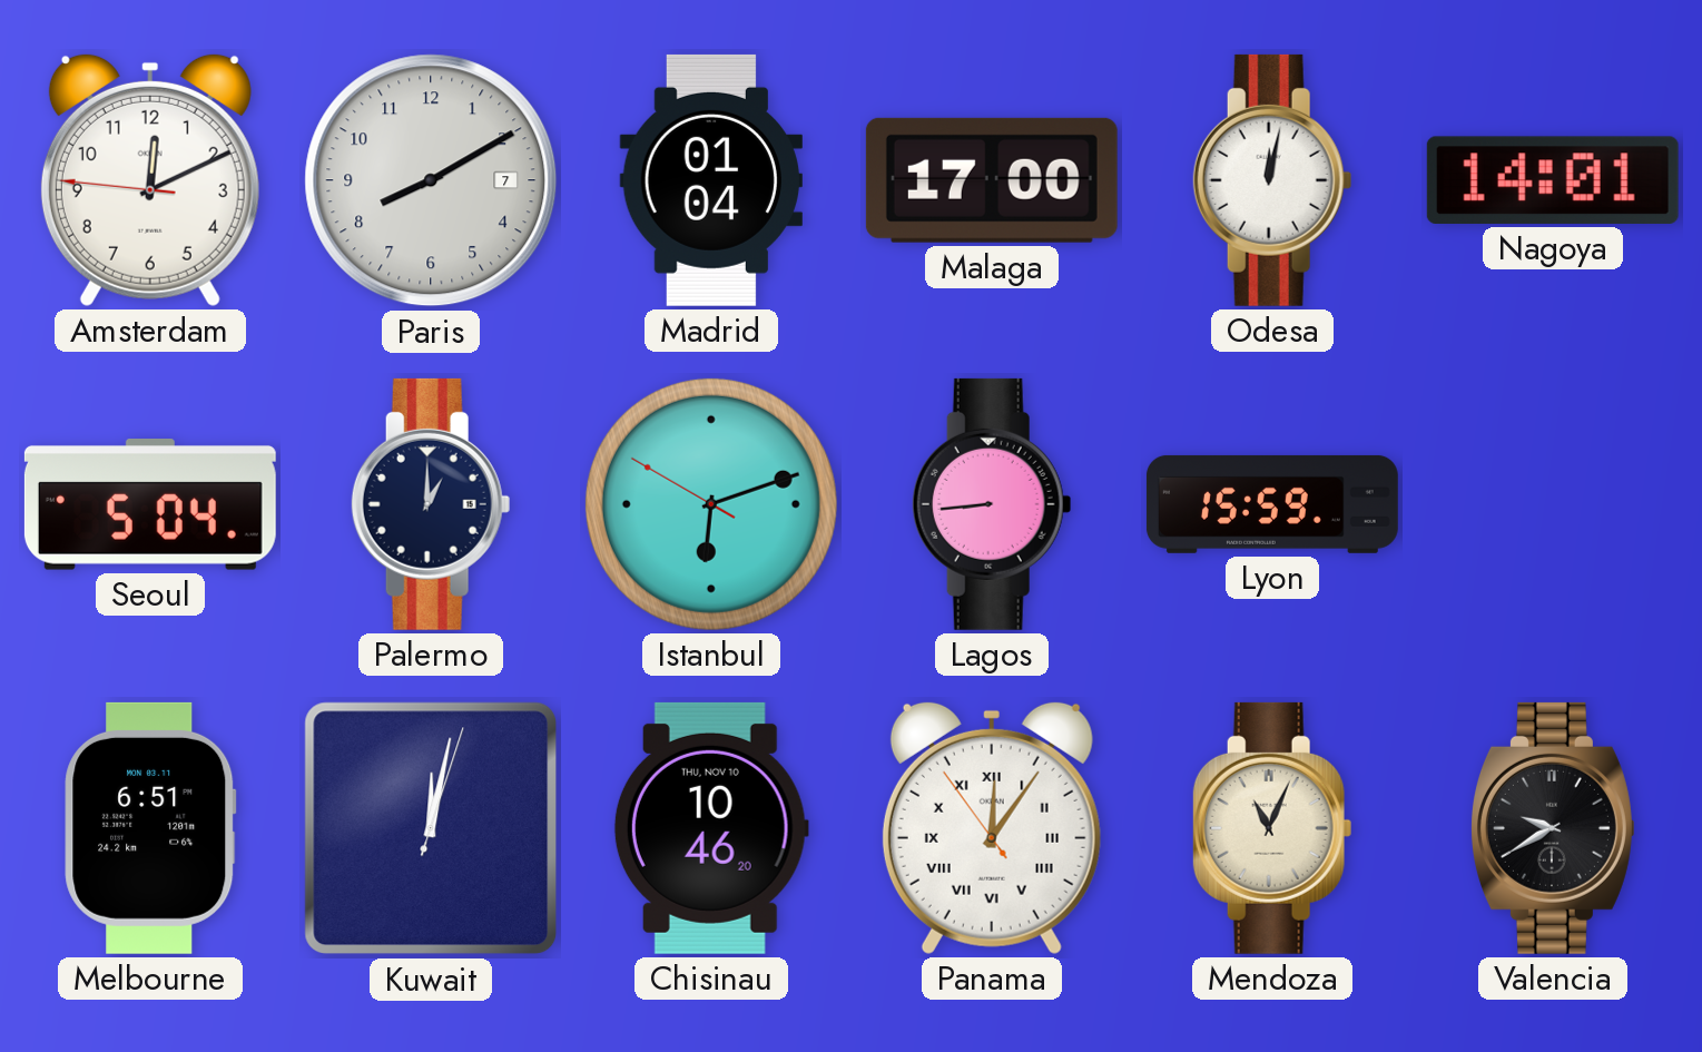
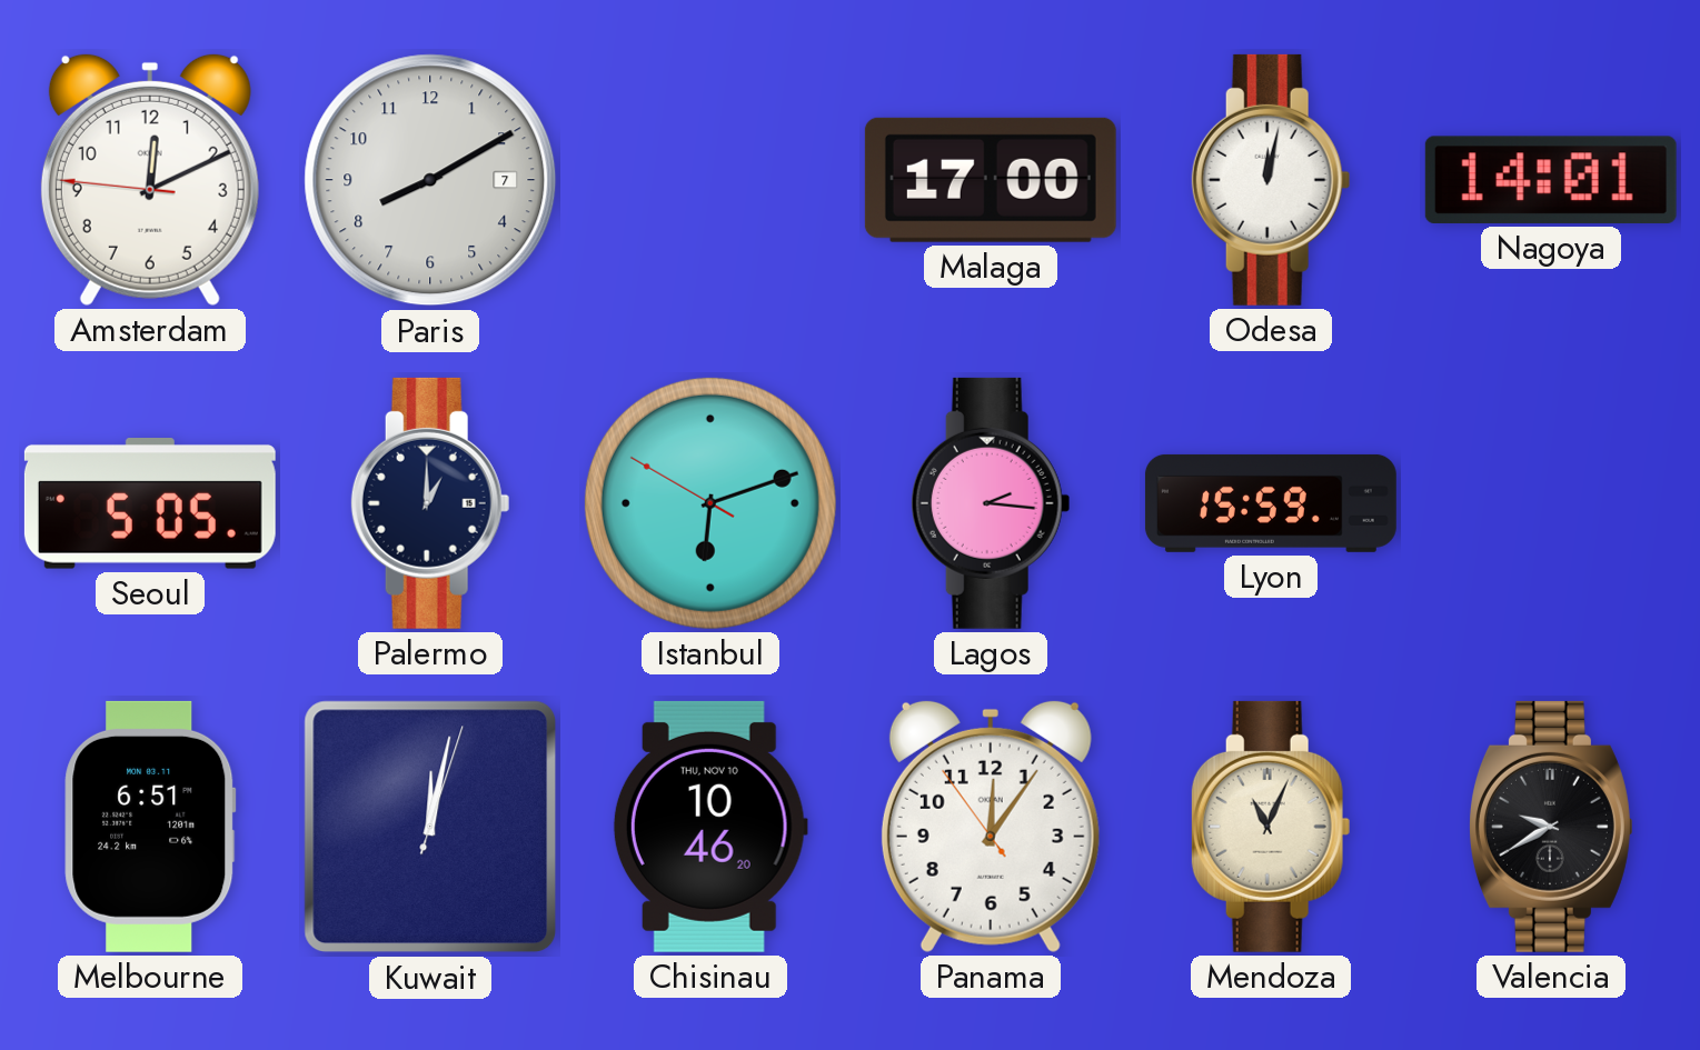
Madrid: 01:04 -> none
Seoul: 5:04 -> 5:05
Lagos: 8:44 -> 2:16
Panama numerals: Roman -> Arabic
